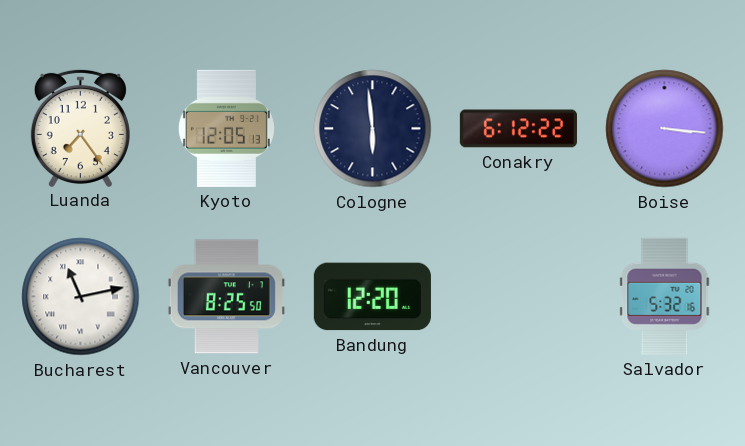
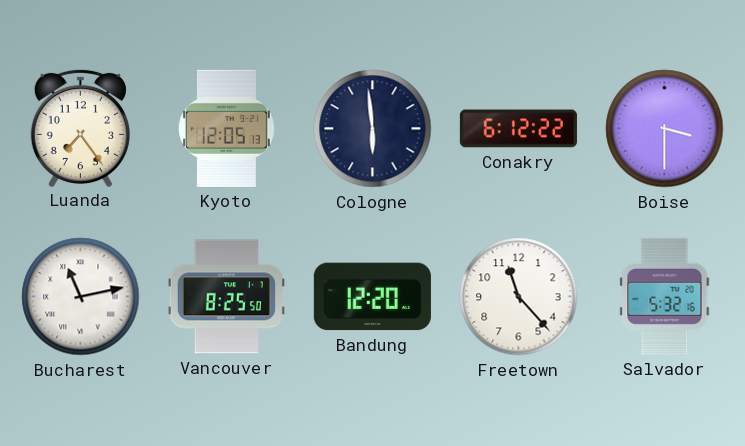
Boise: 3:16 -> 3:30
Freetown: none -> 11:23
